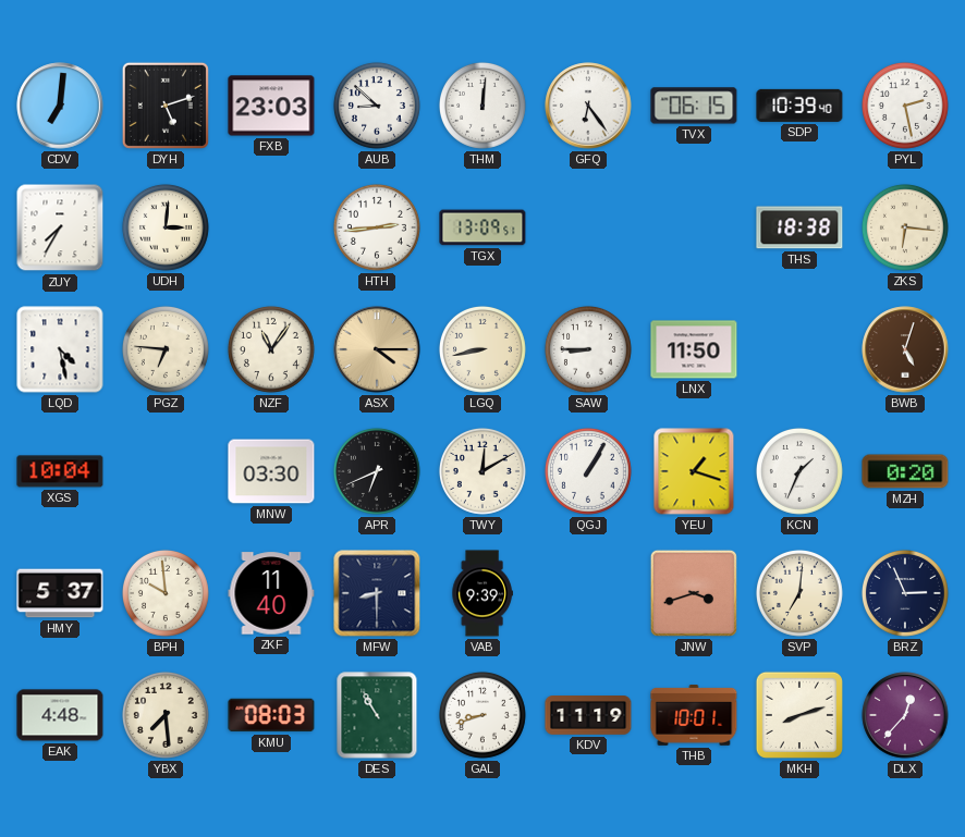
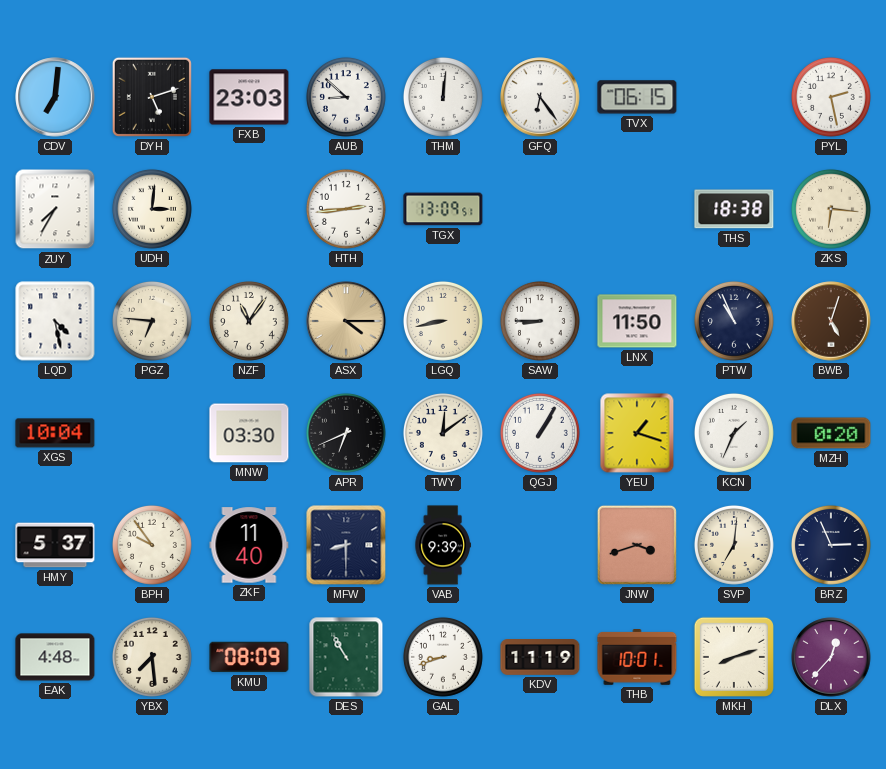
SDP: 10:39 -> none
PTW: none -> 10:56
TWY: 12:10 -> 12:09
BPH: 9:59 -> 9:54
KMU: 08:03 -> 08:09
